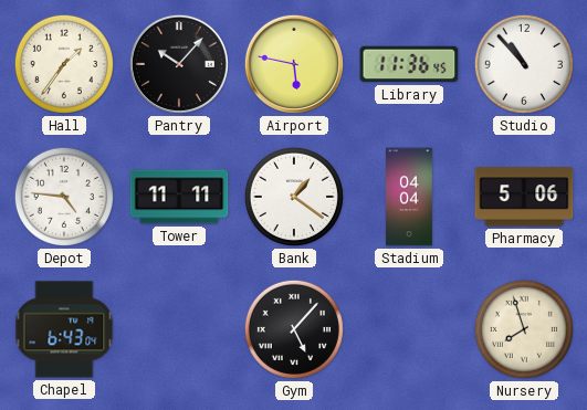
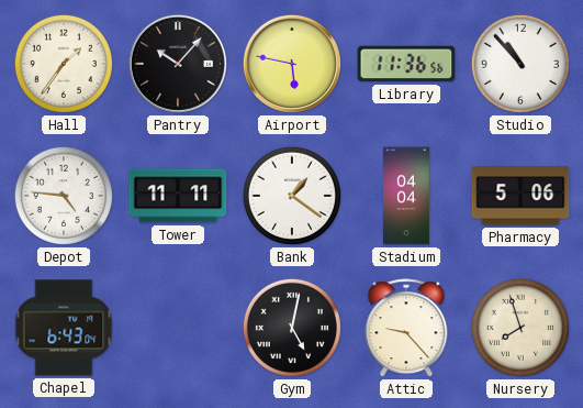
Library: 11:36:45 -> 11:36:56
Gym: 5:07 -> 5:02
Attic: none -> 9:23
